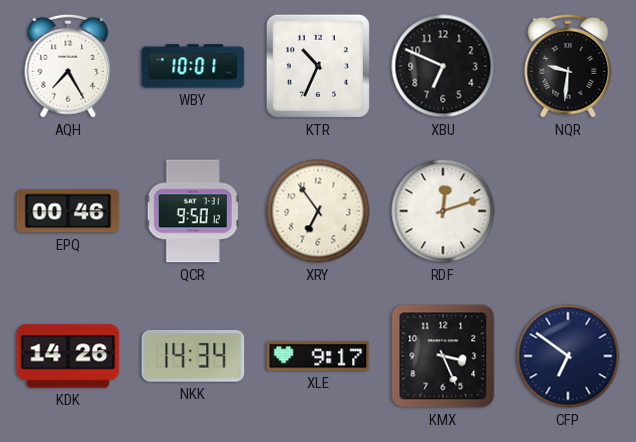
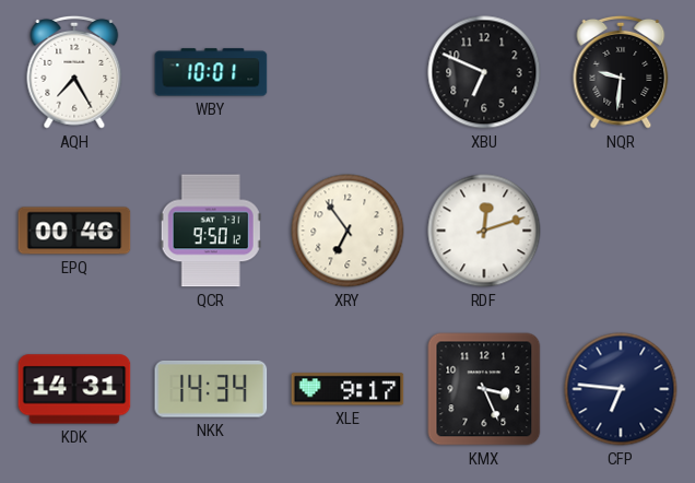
KTR: 10:34 -> none
KDK: 14:26 -> 14:31
CFP: 6:51 -> 6:46
